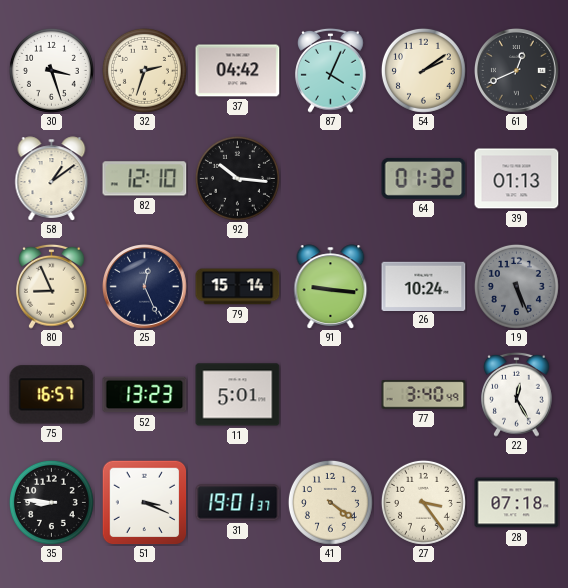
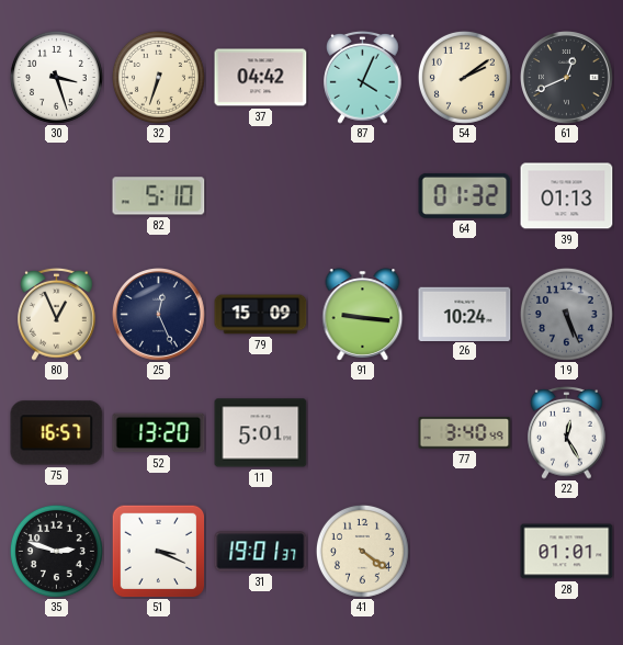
32: 2:33 -> 6:33
58: 1:09 -> none
82: 12:10 -> 5:10
92: 10:16 -> none
80: 8:56 -> 12:56
79: 15:14 -> 15:09
52: 13:23 -> 13:20
35: 8:46 -> 2:48
27: 3:24 -> none
28: 07:18 -> 01:01
